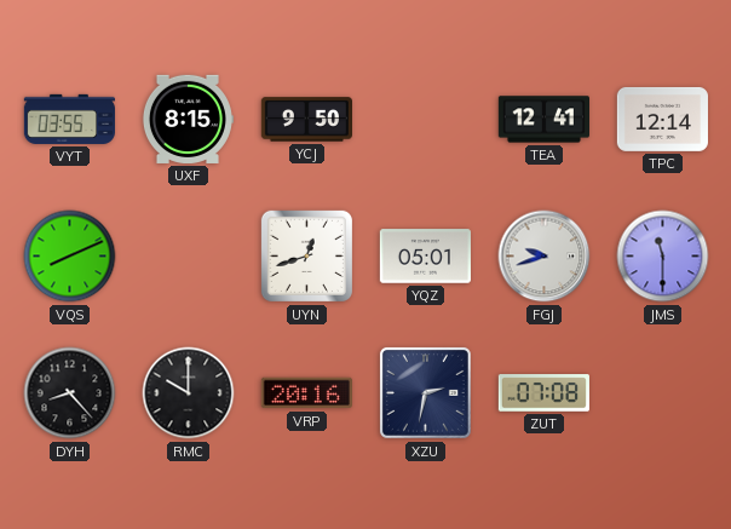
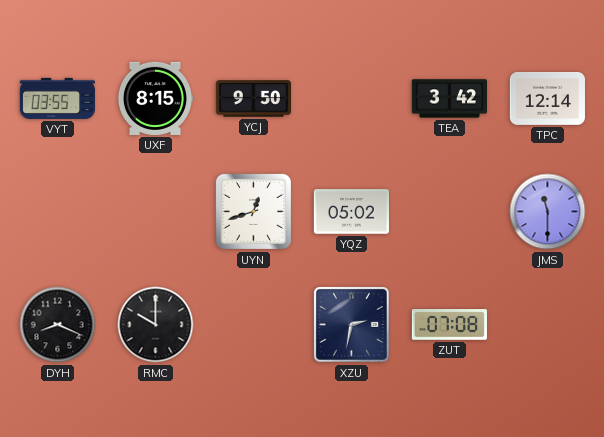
TEA: 12:41 -> 3:42
VQS: 8:11 -> none
YQZ: 05:01 -> 05:02
FGJ: 9:42 -> none
DYH: 8:23 -> 8:19
VRP: 20:16 -> none
